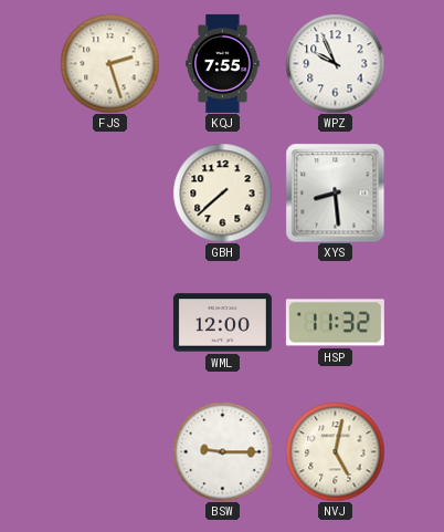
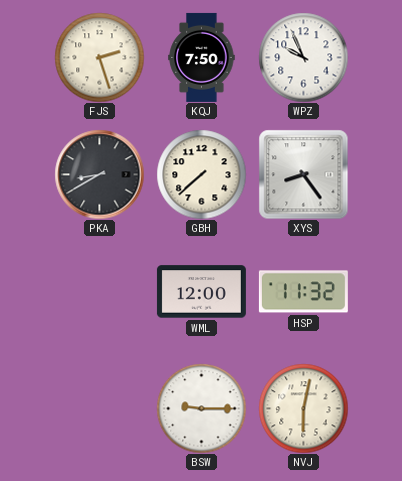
KQJ: 7:55 -> 7:50
PKA: none -> 8:40
XYS: 8:29 -> 8:24
NVJ: 5:02 -> 6:02
